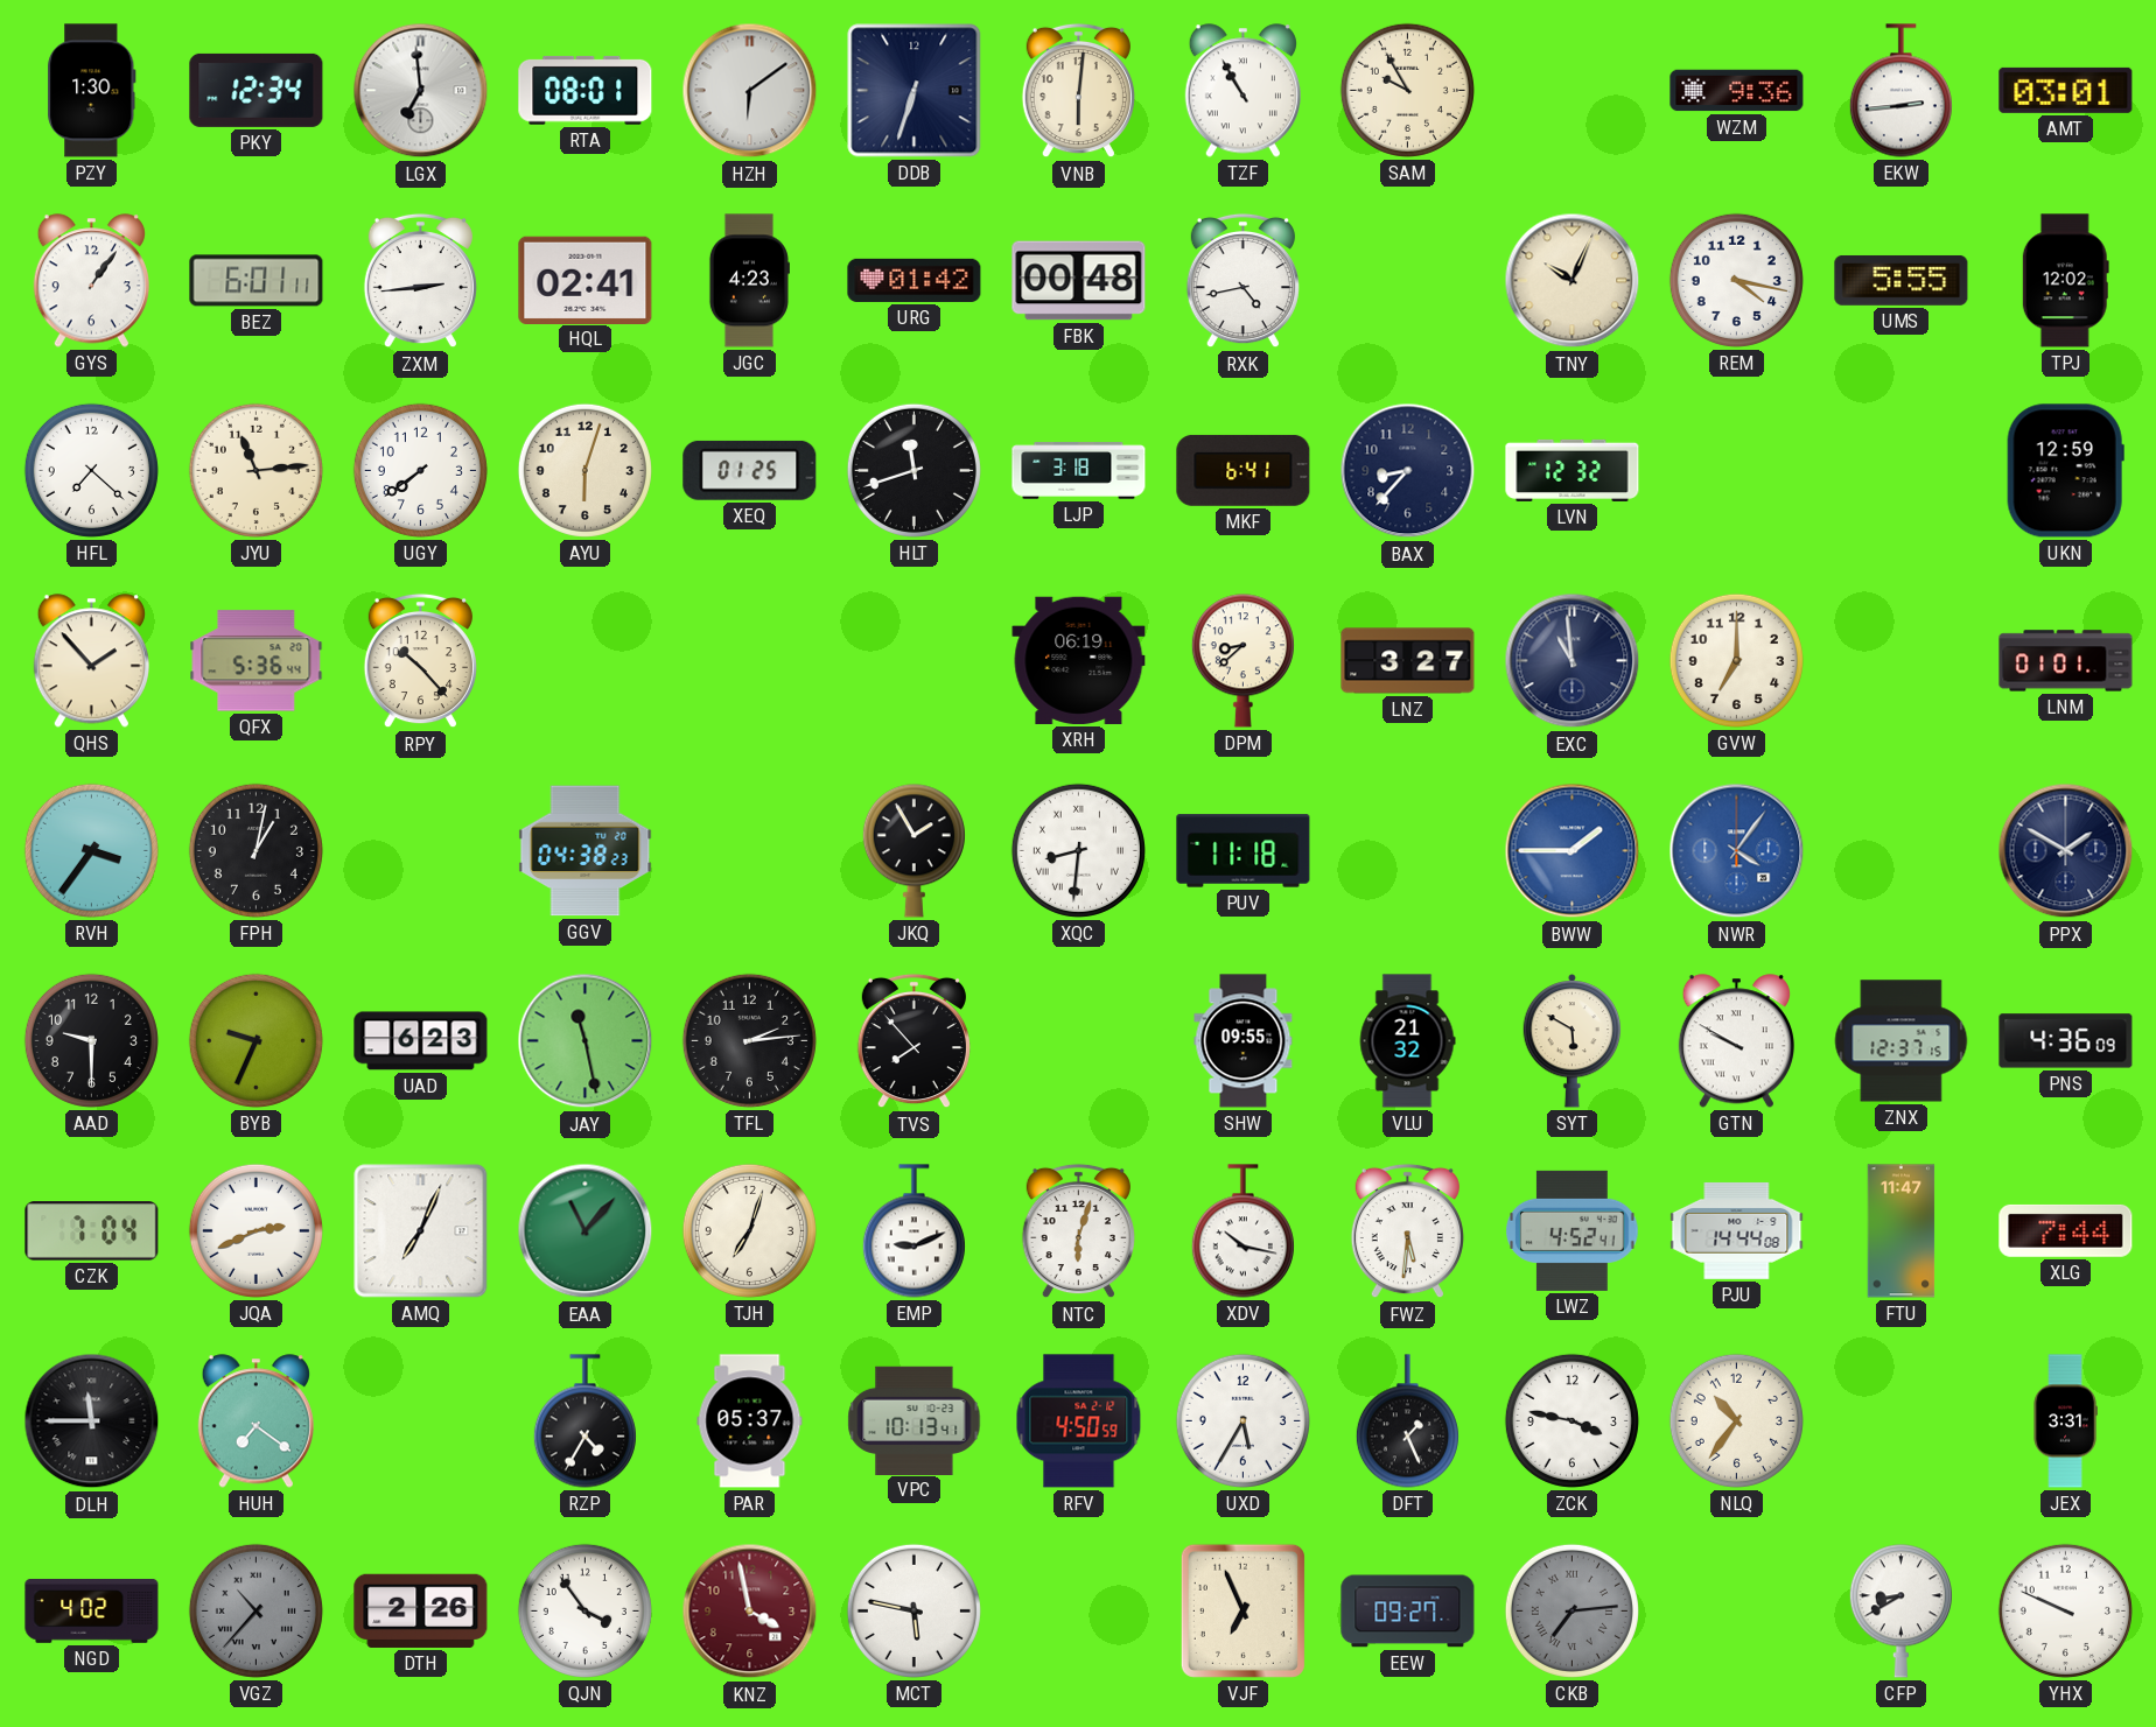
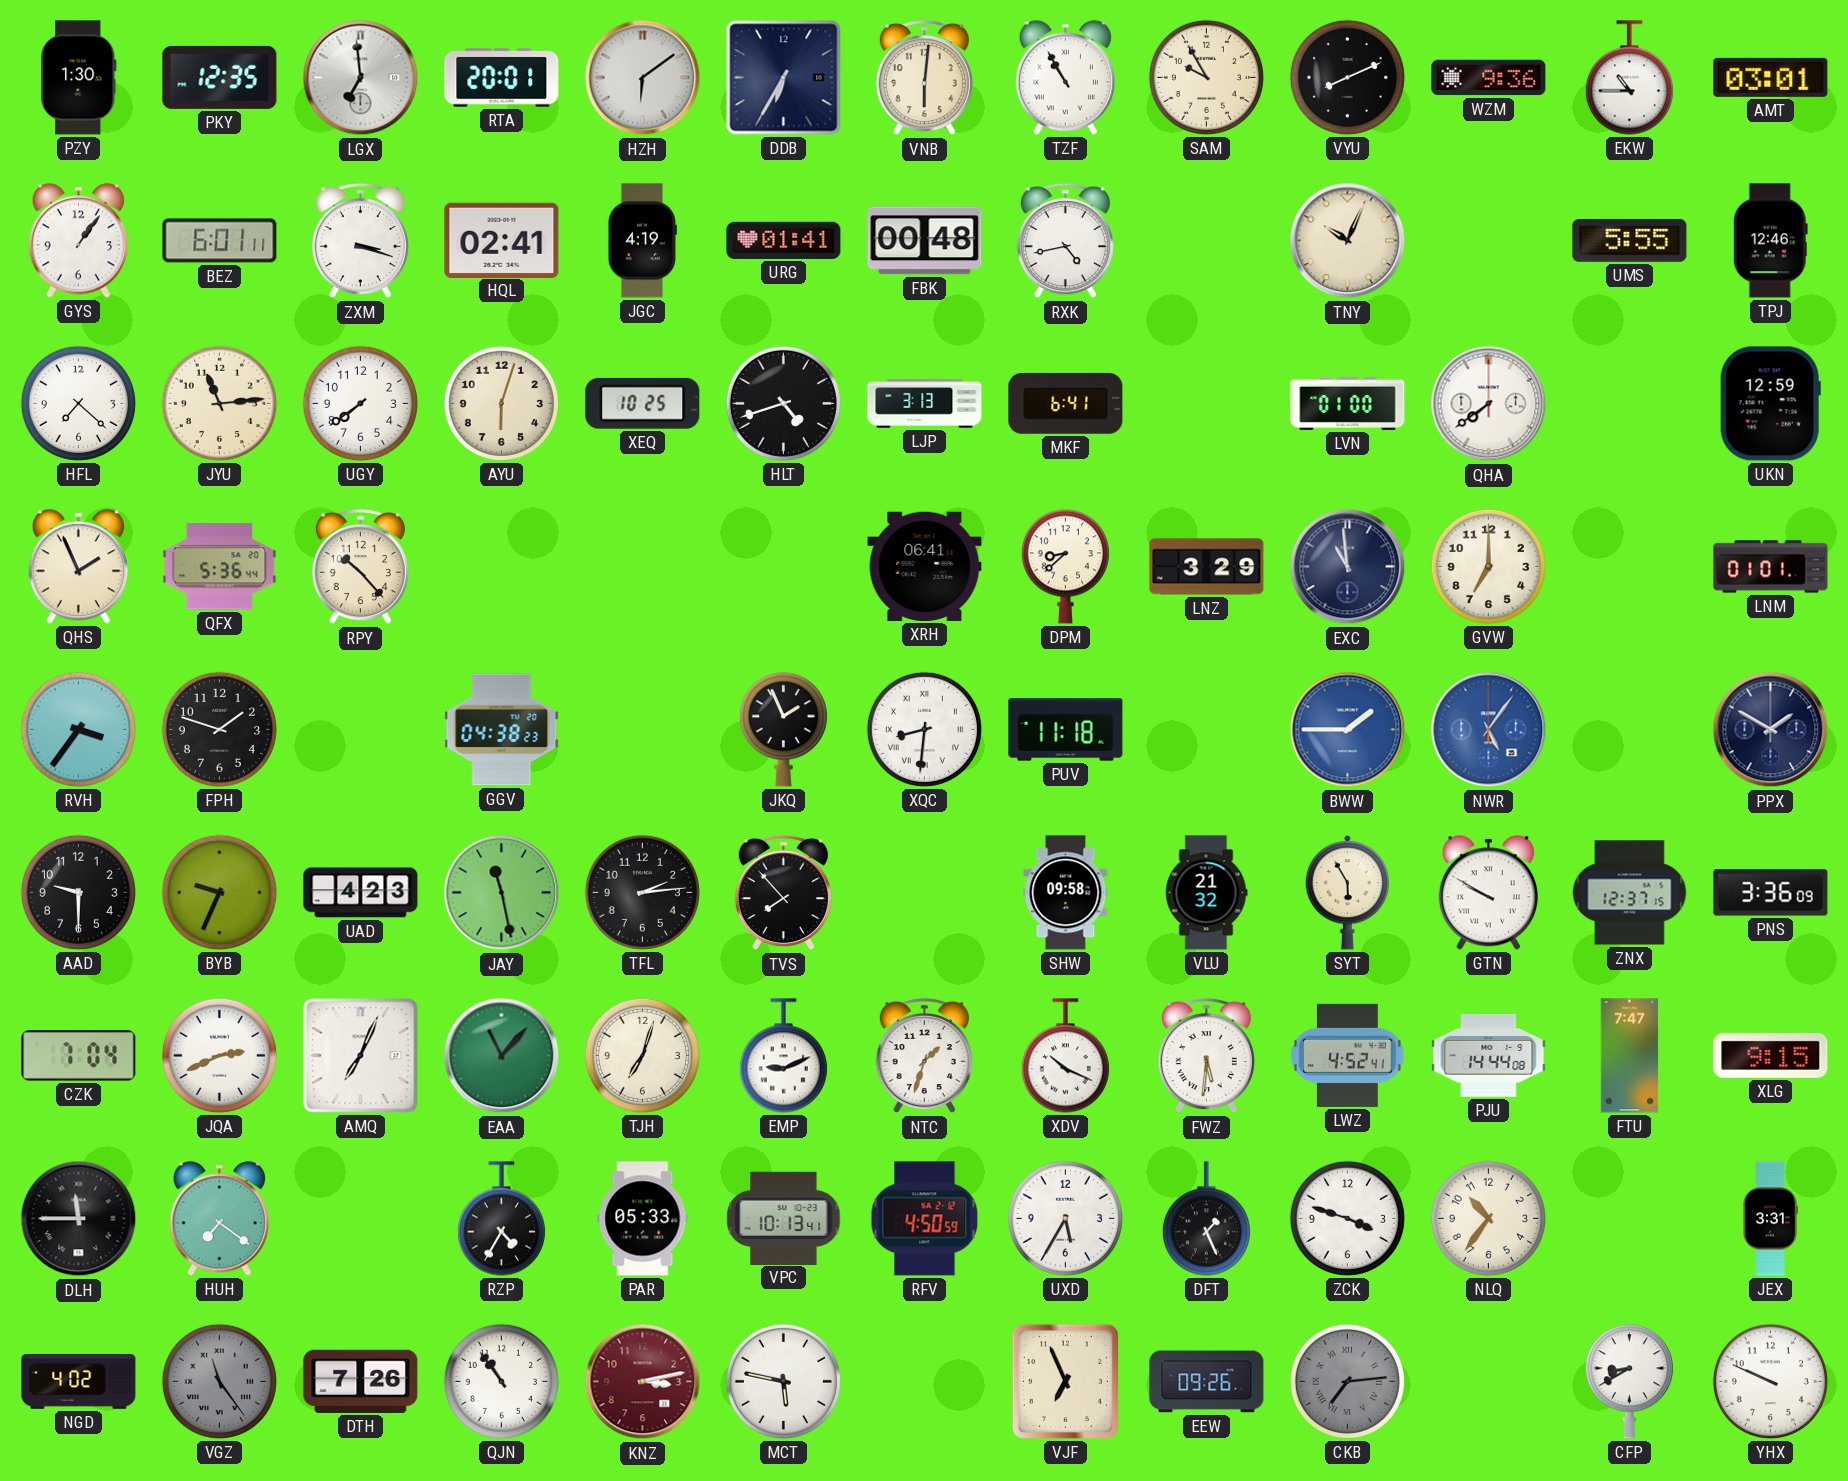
PKY: 12:34 -> 12:35
RTA: 08:01 -> 20:01
DDB: 6:33 -> 6:35
VYU: none -> 8:11
EKW: 2:44 -> 10:45
ZXM: 2:44 -> 3:18
JGC: 4:23 -> 4:19
URG: 01:42 -> 01:41
REM: 4:17 -> none
TPJ: 12:02 -> 12:46
XEQ: 01:25 -> 10:25
HLT: 11:42 -> 4:42
LJP: 3:18 -> 3:13
BAX: 8:37 -> none
LVN: 12:32 -> 01:00
QHA: none -> 7:39
QHS: 1:53 -> 1:56
XRH: 06:19 -> 06:41
LNZ: 3:27 -> 3:29
FPH: 1:02 -> 1:48
JKQ: 1:55 -> 1:56
NWR: 4:06 -> 5:06
UAD: 6:23 -> 4:23
SHW: 09:55 -> 09:58
SYT: 5:50 -> 5:55
PNS: 4:36 -> 3:36
NTC: 6:03 -> 1:33
XDV: 10:17 -> 10:19
FTU: 11:47 -> 7:47
XLG: 7:44 -> 9:15
PAR: 05:37 -> 05:33
ZCK: 3:47 -> 3:48
VGZ: 10:37 -> 11:24
DTH: 2:26 -> 7:26
QJN: 3:54 -> 10:54
KNZ: 3:58 -> 3:13
EEW: 09:27 -> 09:26
